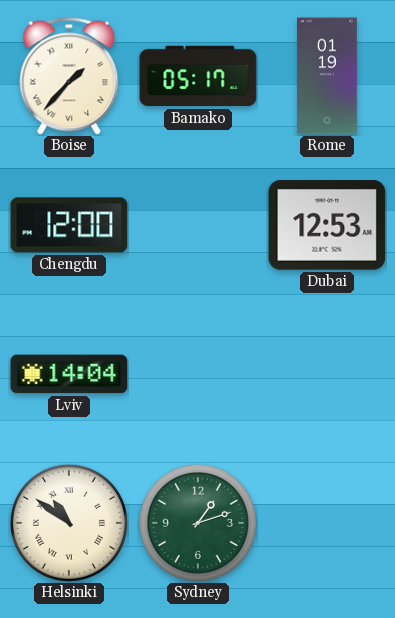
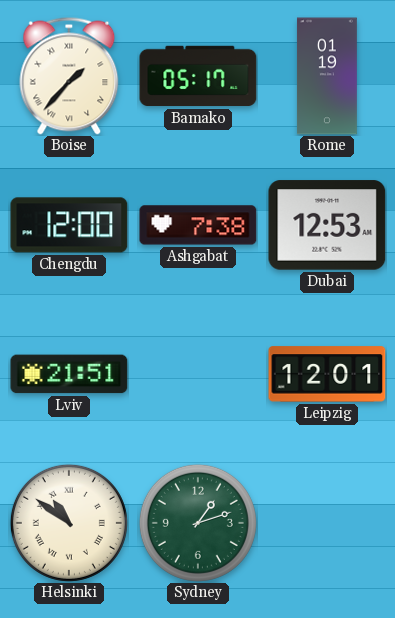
Ashgabat: none -> 7:38
Lviv: 14:04 -> 21:51
Leipzig: none -> 12:01
